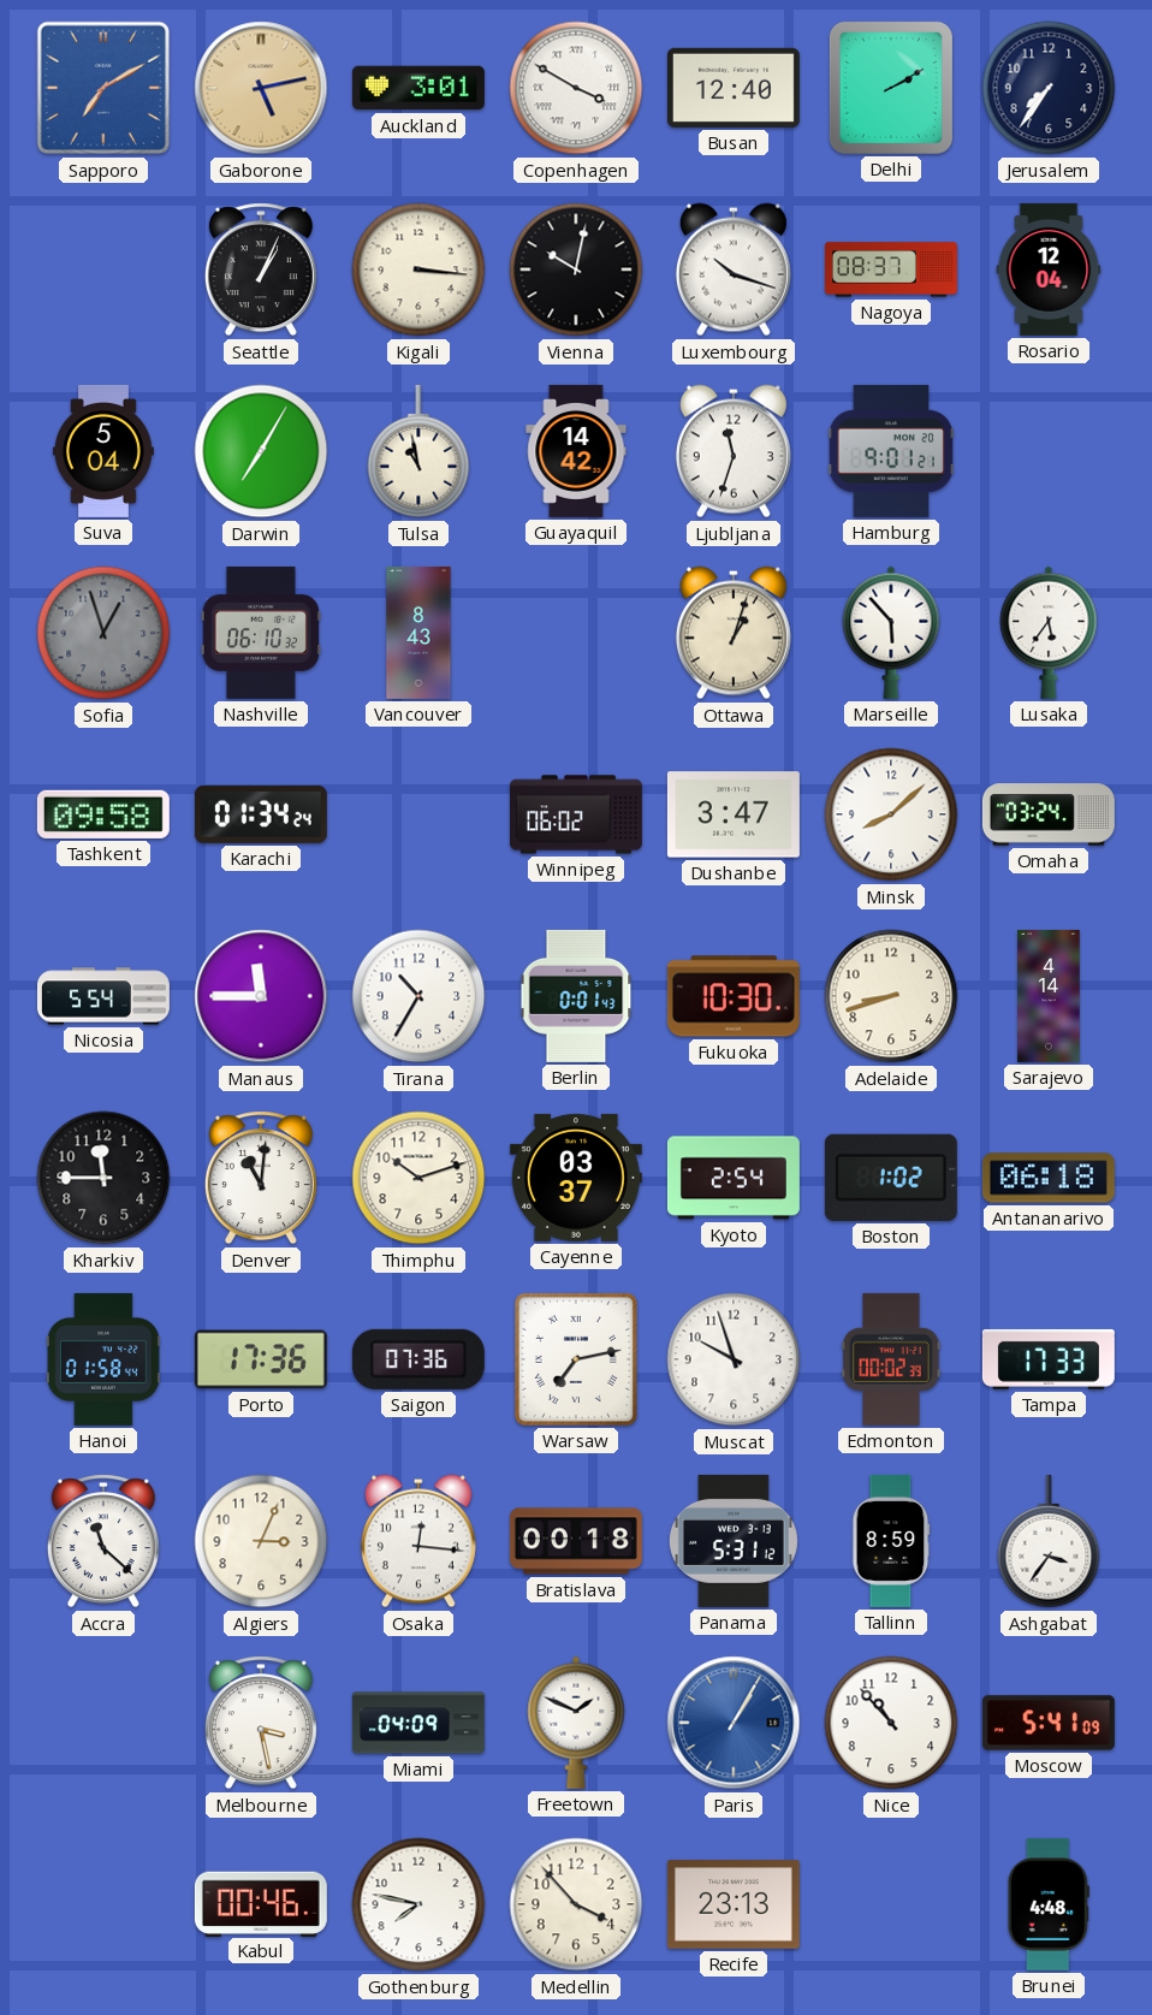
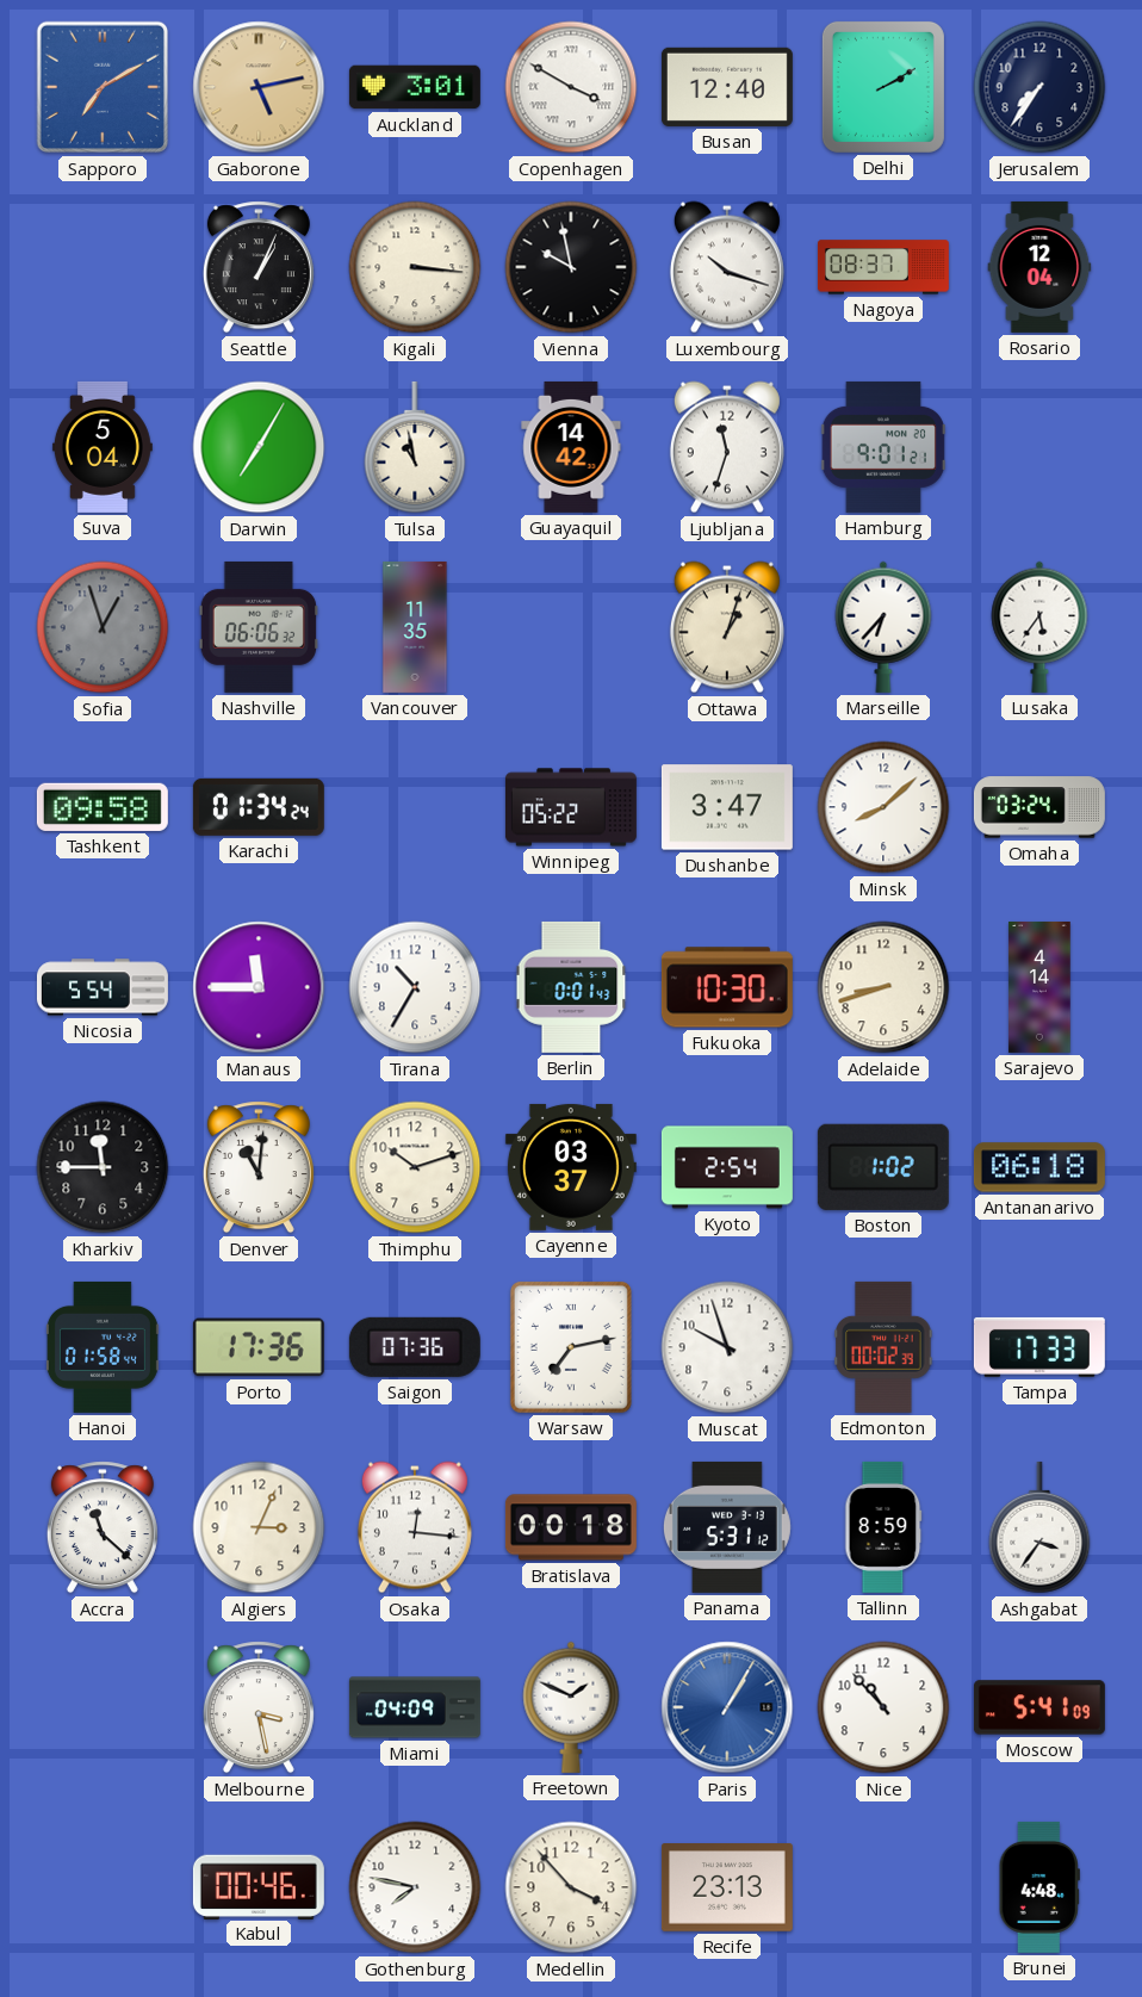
Vienna: 10:02 -> 9:58
Nashville: 06:10 -> 06:06
Vancouver: 8:43 -> 11:35
Marseille: 5:53 -> 6:37
Winnipeg: 06:02 -> 05:22
